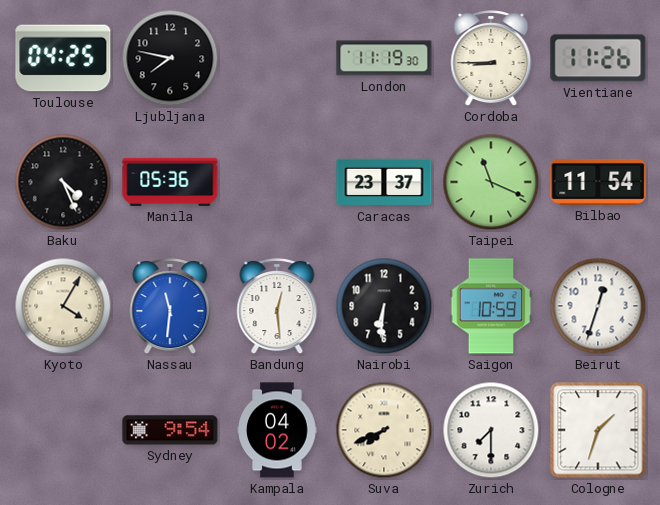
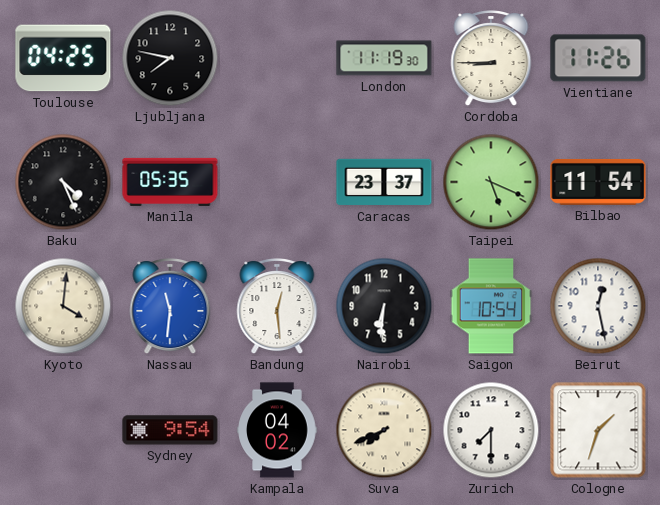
Manila: 05:36 -> 05:35
Taipei: 11:19 -> 5:19
Kyoto: 4:05 -> 4:01
Saigon: 10:59 -> 10:54
Beirut: 12:33 -> 12:28
